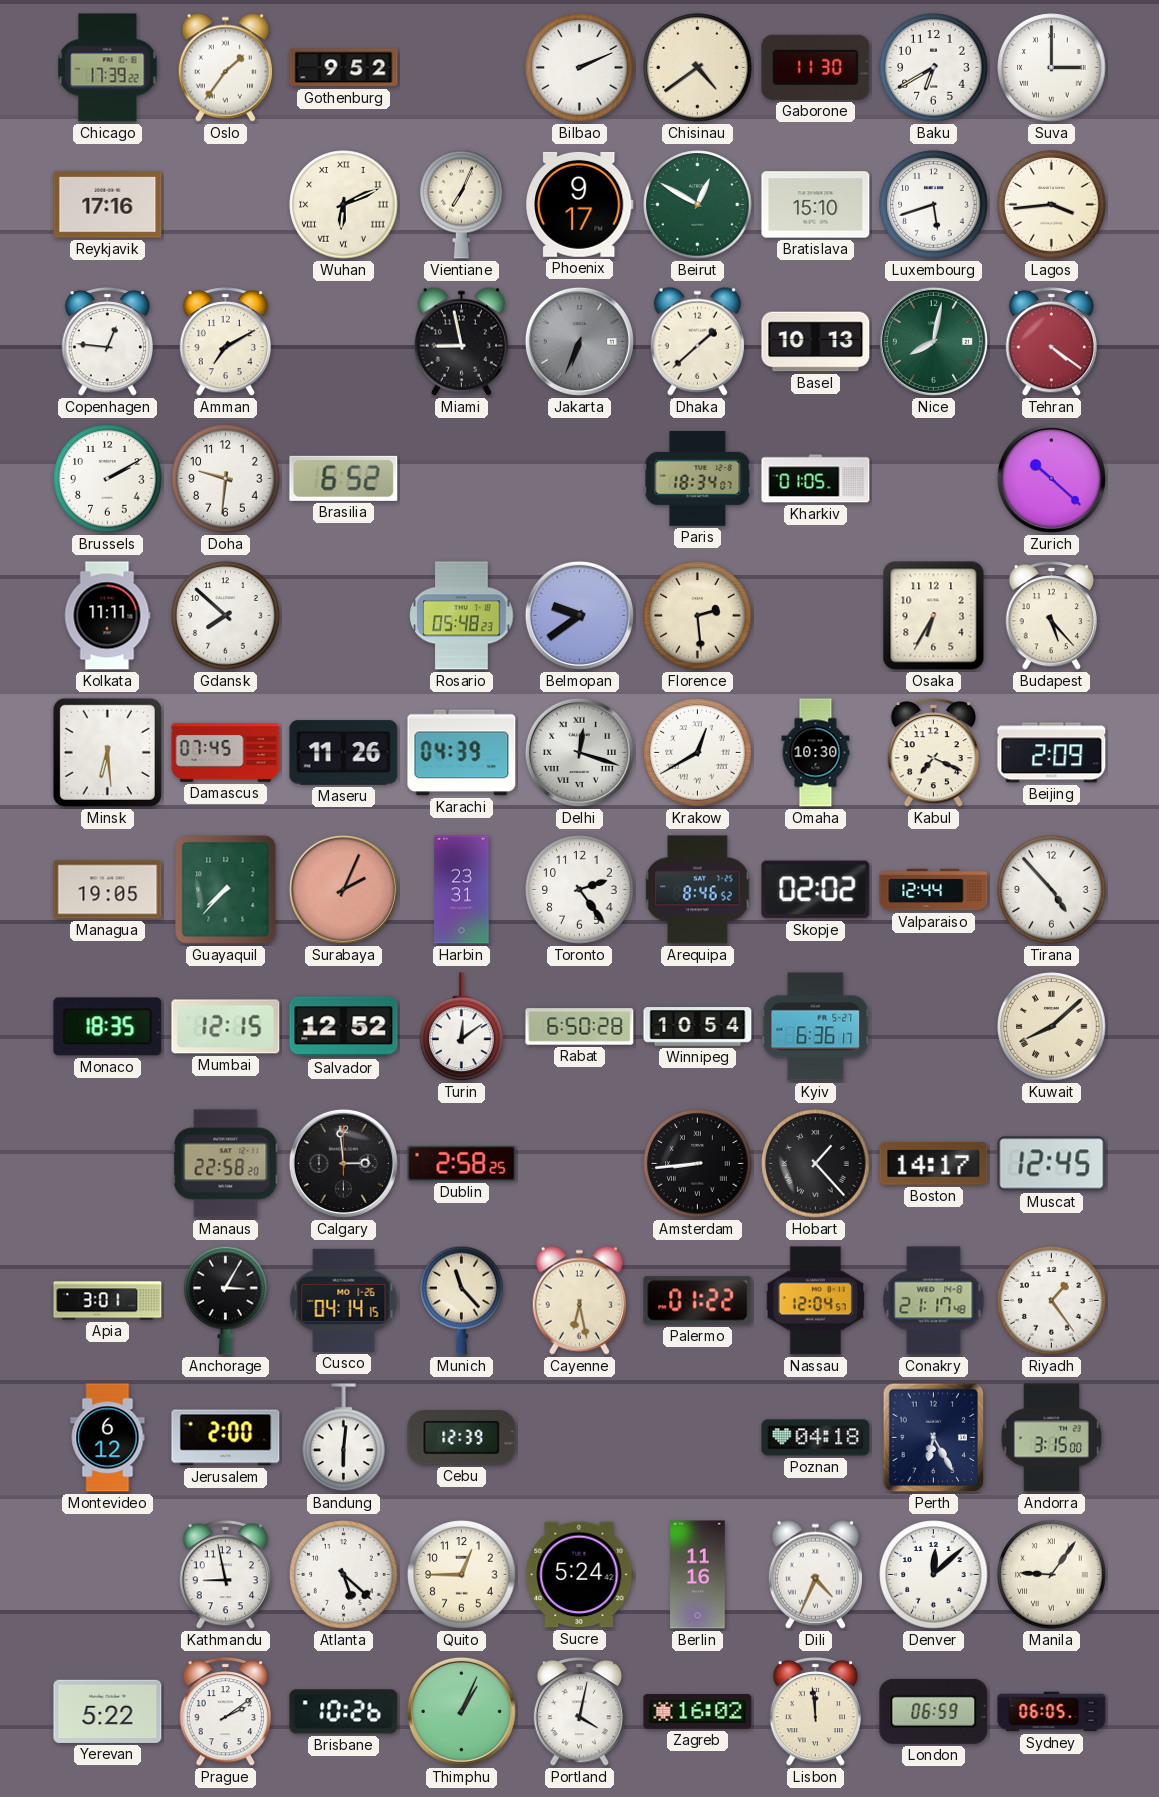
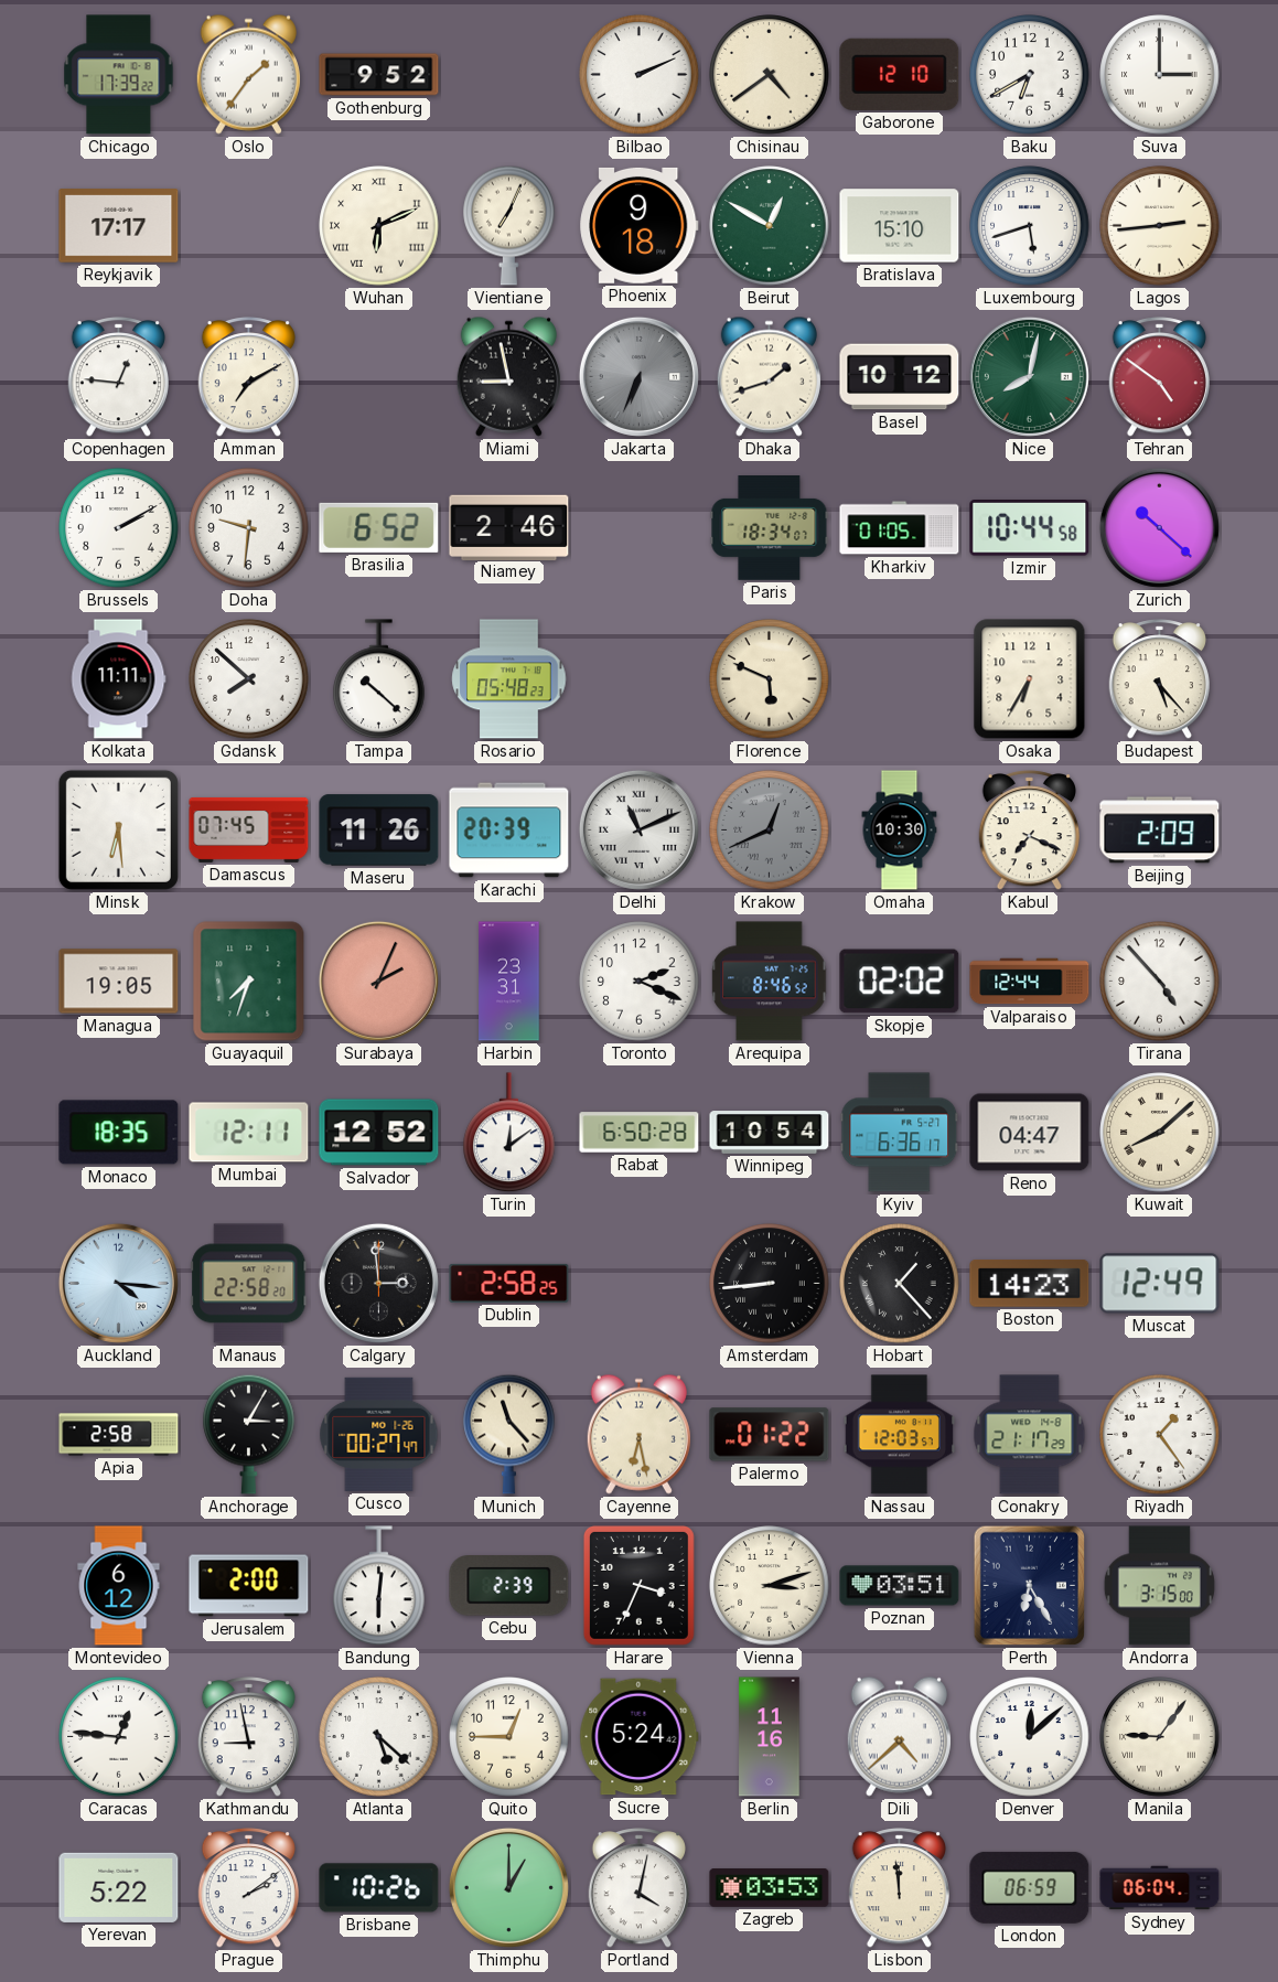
Gaborone: 11:30 -> 12:10
Reykjavik: 17:16 -> 17:17
Phoenix: 9:17 -> 9:18
Lagos: 3:44 -> 2:44
Dhaka: 1:38 -> 1:42
Basel: 10:13 -> 10:12
Tehran: 4:21 -> 4:51
Niamey: none -> 2:46
Izmir: none -> 10:44
Tampa: none -> 10:22
Belmopan: 9:39 -> none
Florence: 2:29 -> 5:49
Karachi: 04:39 -> 20:39
Delhi: 12:18 -> 11:11
Krakow: 12:40 -> 12:41
Krakow dial: white -> grey
Guayaquil: 7:37 -> 7:33
Toronto: 2:24 -> 2:19
Mumbai: 12:15 -> 12:11
Reno: none -> 04:47
Auckland: none -> 4:16
Boston: 14:17 -> 14:23
Muscat: 12:45 -> 12:49
Apia: 3:01 -> 2:58
Cusco: 04:14 -> 00:27
Nassau: 12:04 -> 12:03
Conakry: 21:17:48 -> 21:17:29
Cebu: 12:39 -> 2:39
Harare: none -> 3:34
Vienna: none -> 3:12
Poznan: 04:18 -> 03:51
Caracas: none -> 12:46
Dili: 4:34 -> 4:38
Thimphu: 1:04 -> 1:00
Zagreb: 16:02 -> 03:53
Sydney: 06:05 -> 06:04
